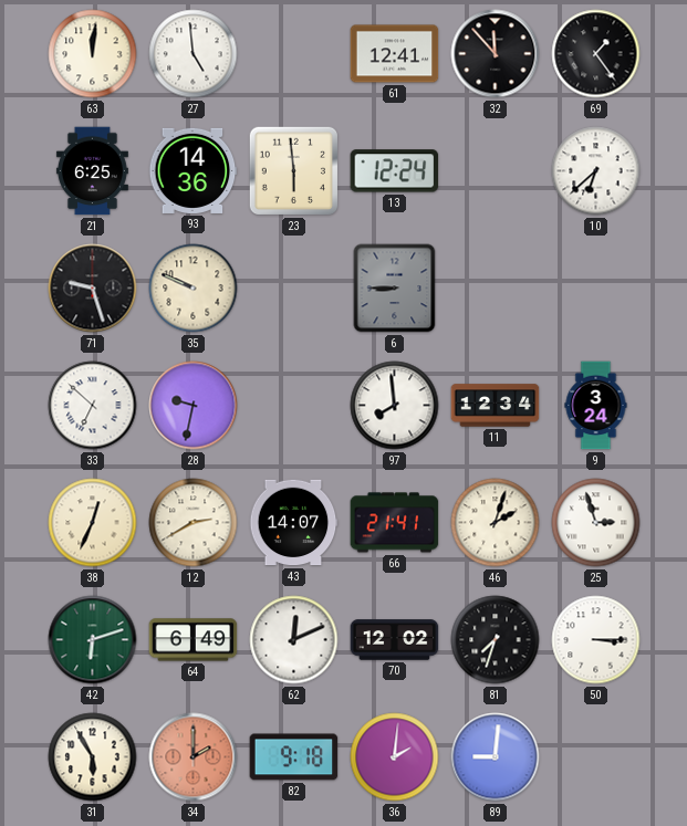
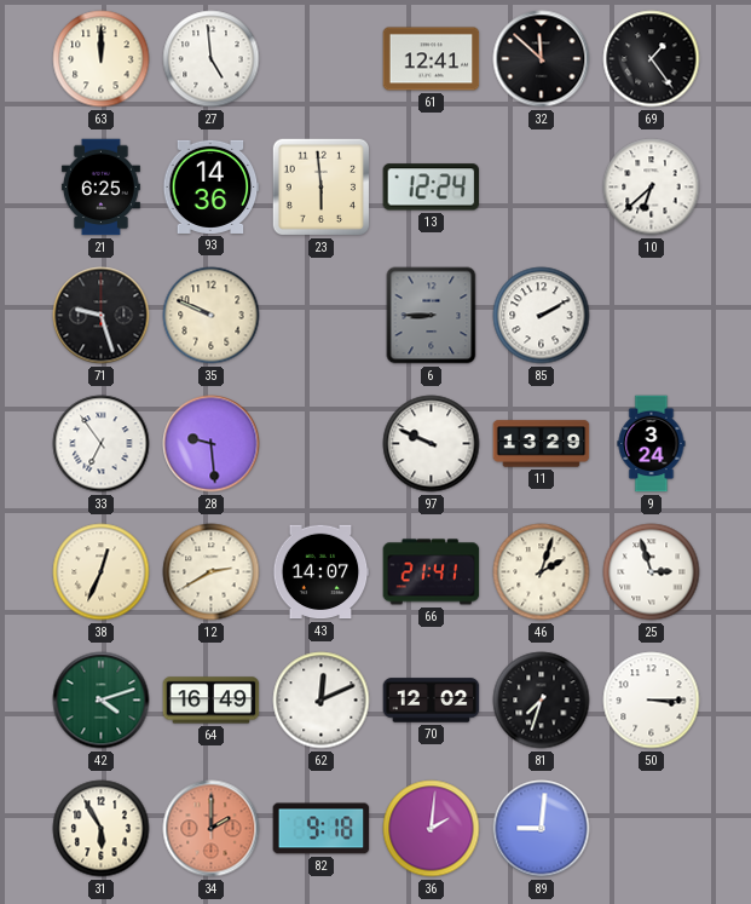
63: 12:01 -> 12:00
32: 11:53 -> 11:52
85: none -> 2:10
33: 6:52 -> 6:54
28: 9:32 -> 9:29
97: 7:59 -> 9:49
11: 12:34 -> 13:29
42: 6:12 -> 4:12
64: 6:49 -> 16:49
